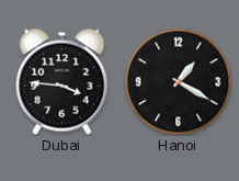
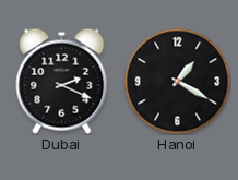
Dubai: 3:46 -> 2:19
